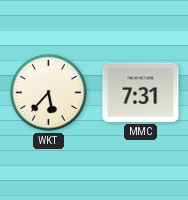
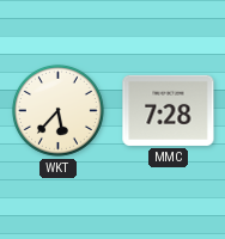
MMC: 7:31 -> 7:28
